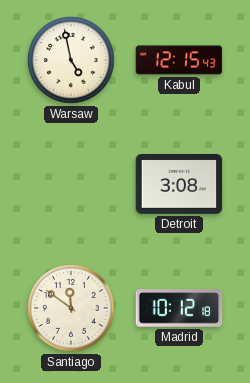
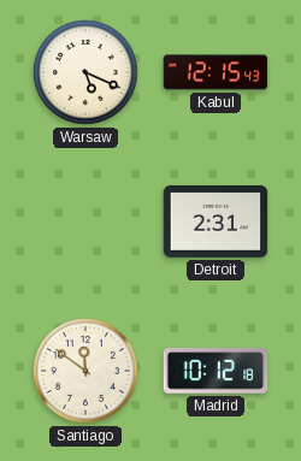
Warsaw: 4:58 -> 5:19
Detroit: 3:08 -> 2:31
